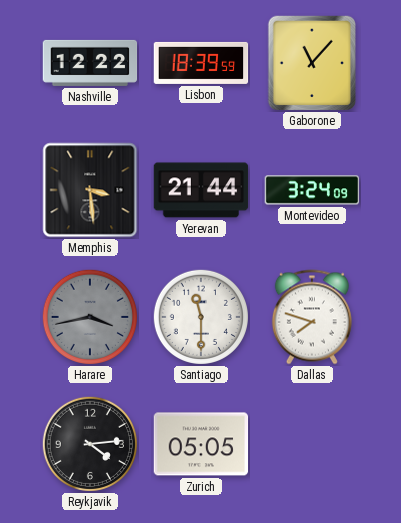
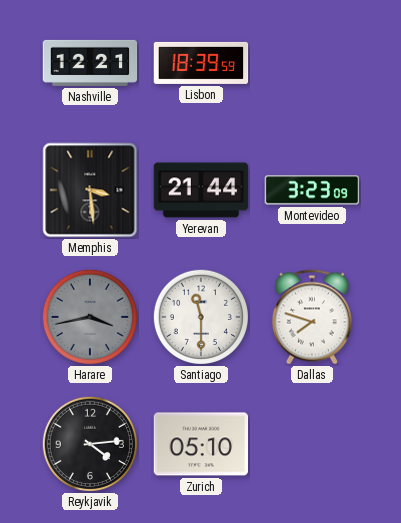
Nashville: 12:22 -> 12:21
Gaborone: 11:07 -> none
Montevideo: 3:24 -> 3:23
Zurich: 05:05 -> 05:10
